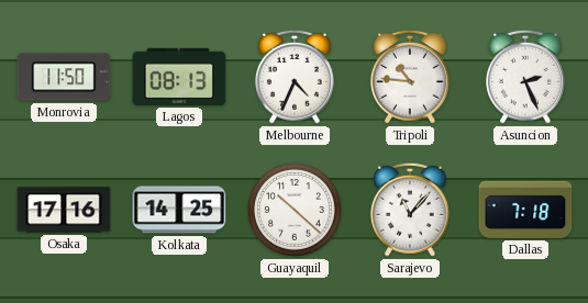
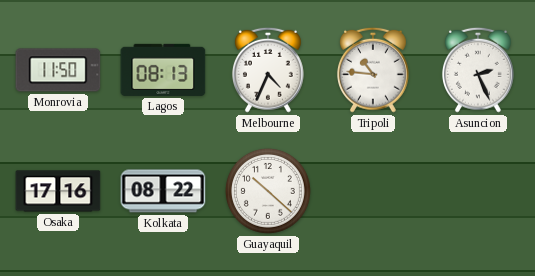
Kolkata: 14:25 -> 08:22
Sarajevo: 11:07 -> none
Dallas: 7:18 -> none
